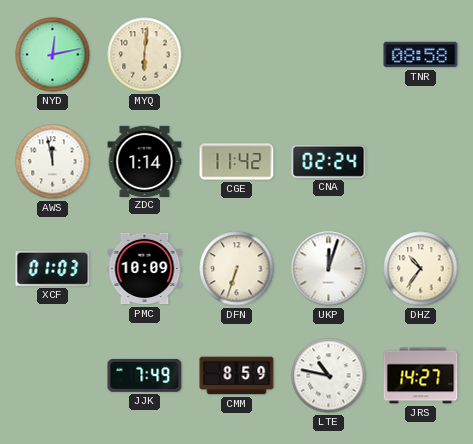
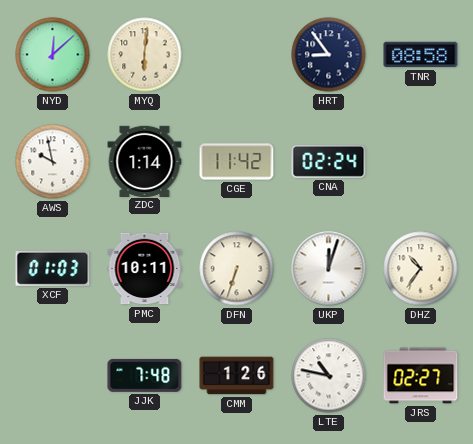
NYD: 12:13 -> 12:08
HRT: none -> 8:54
AWS: 11:58 -> 9:58
PMC: 10:09 -> 10:11
JJK: 7:49 -> 7:48
CMM: 8:59 -> 1:26
JRS: 14:27 -> 02:27
